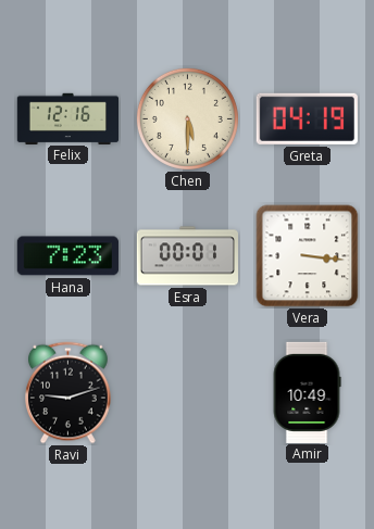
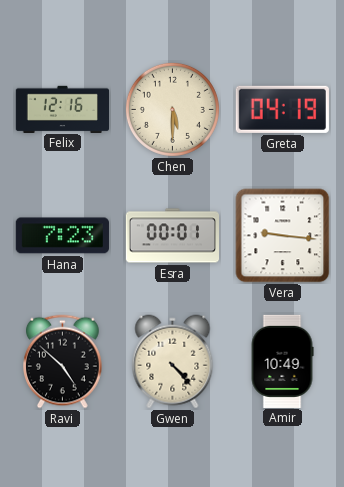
Vera: 3:16 -> 9:16
Ravi: 9:12 -> 4:52
Gwen: none -> 4:23
